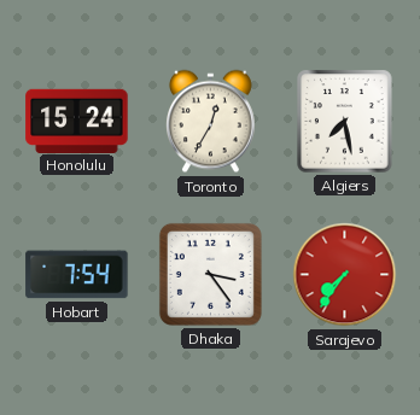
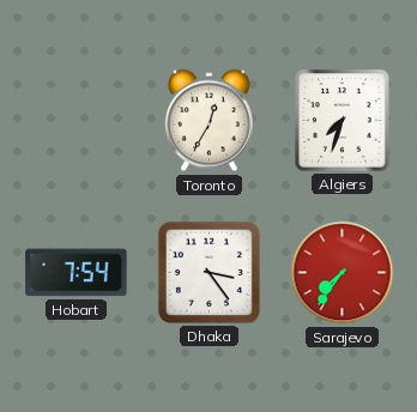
Honolulu: 15:24 -> none
Algiers: 7:28 -> 7:33
